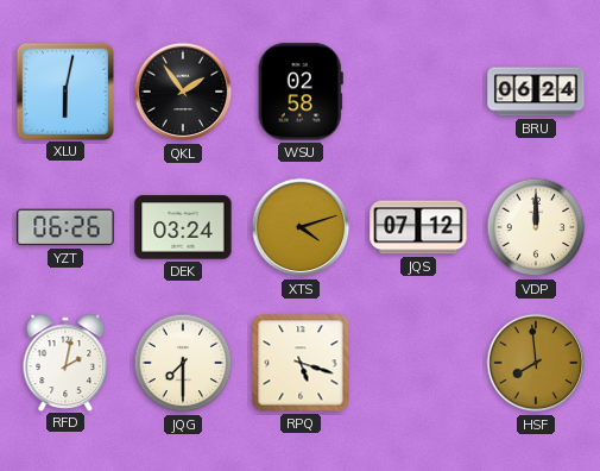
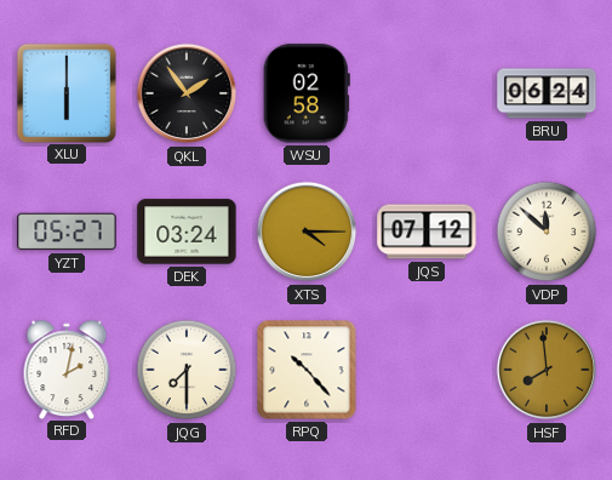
XLU: 6:02 -> 6:00
YZT: 06:26 -> 05:27
XTS: 4:12 -> 4:15
VDP: 12:00 -> 11:52
RPQ: 5:18 -> 10:23
